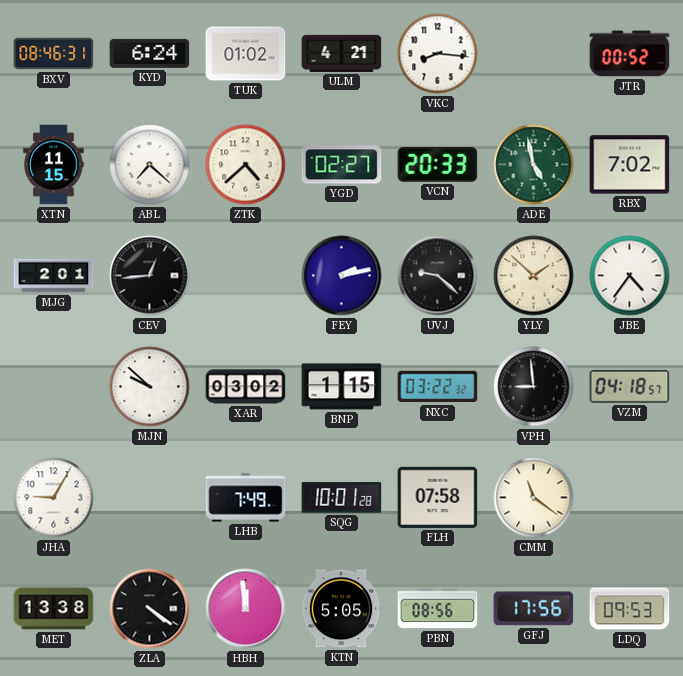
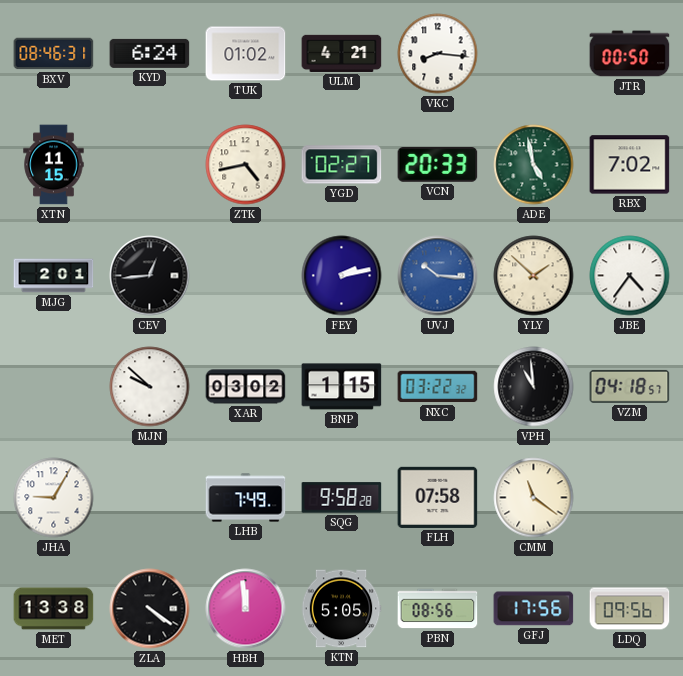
JTR: 00:52 -> 00:50
ABL: 7:22 -> none
ZTK: 4:38 -> 4:43
UVJ: 9:22 -> 10:16
UVJ dial: black -> blue
VPH: 8:59 -> 10:59
SQG: 10:01 -> 9:58
LDQ: 09:53 -> 09:56
